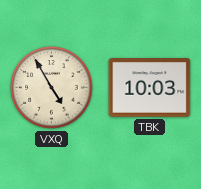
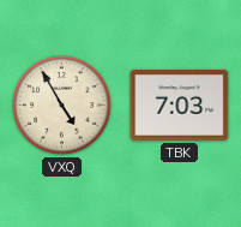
TBK: 10:03 -> 7:03
